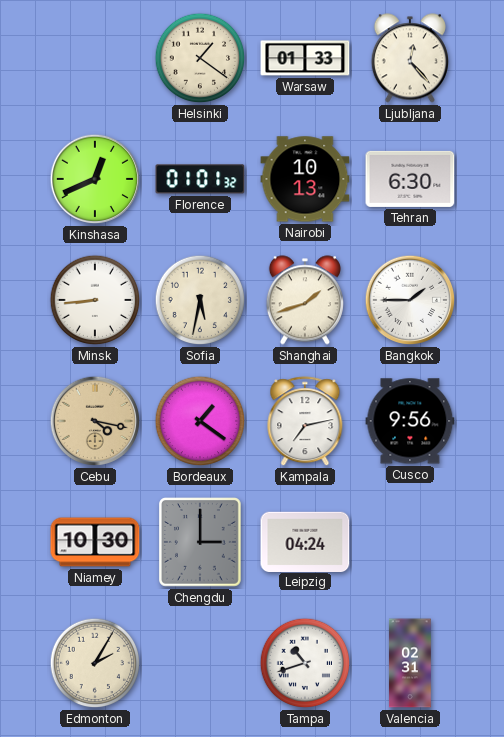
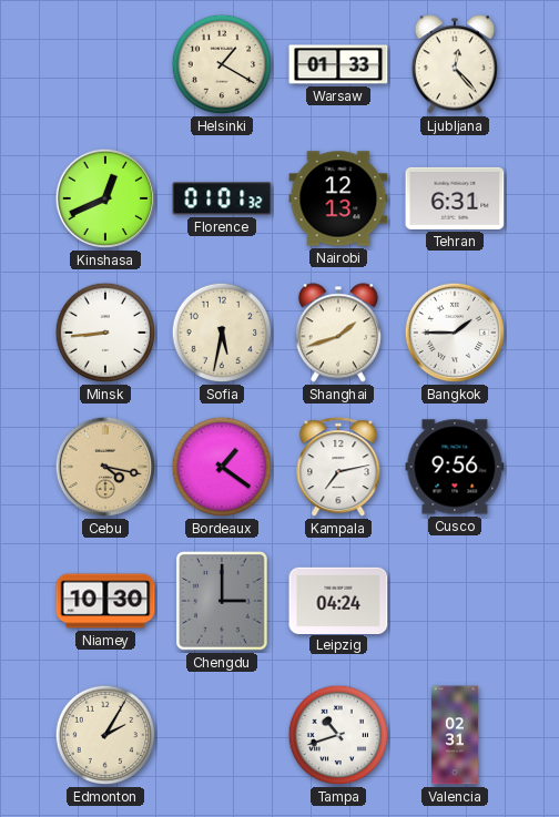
Helsinki: 1:21 -> 1:20
Nairobi: 10:13 -> 12:13
Tehran: 6:30 -> 6:31
